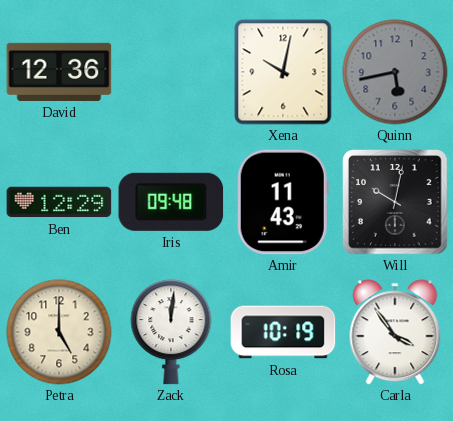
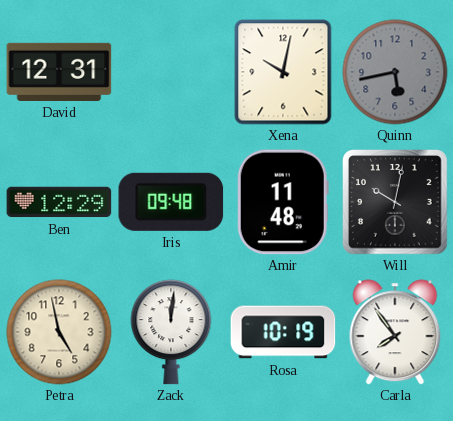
David: 12:36 -> 12:31
Amir: 11:43 -> 11:48
Petra: 5:00 -> 4:58
Carla: 3:54 -> 7:54
